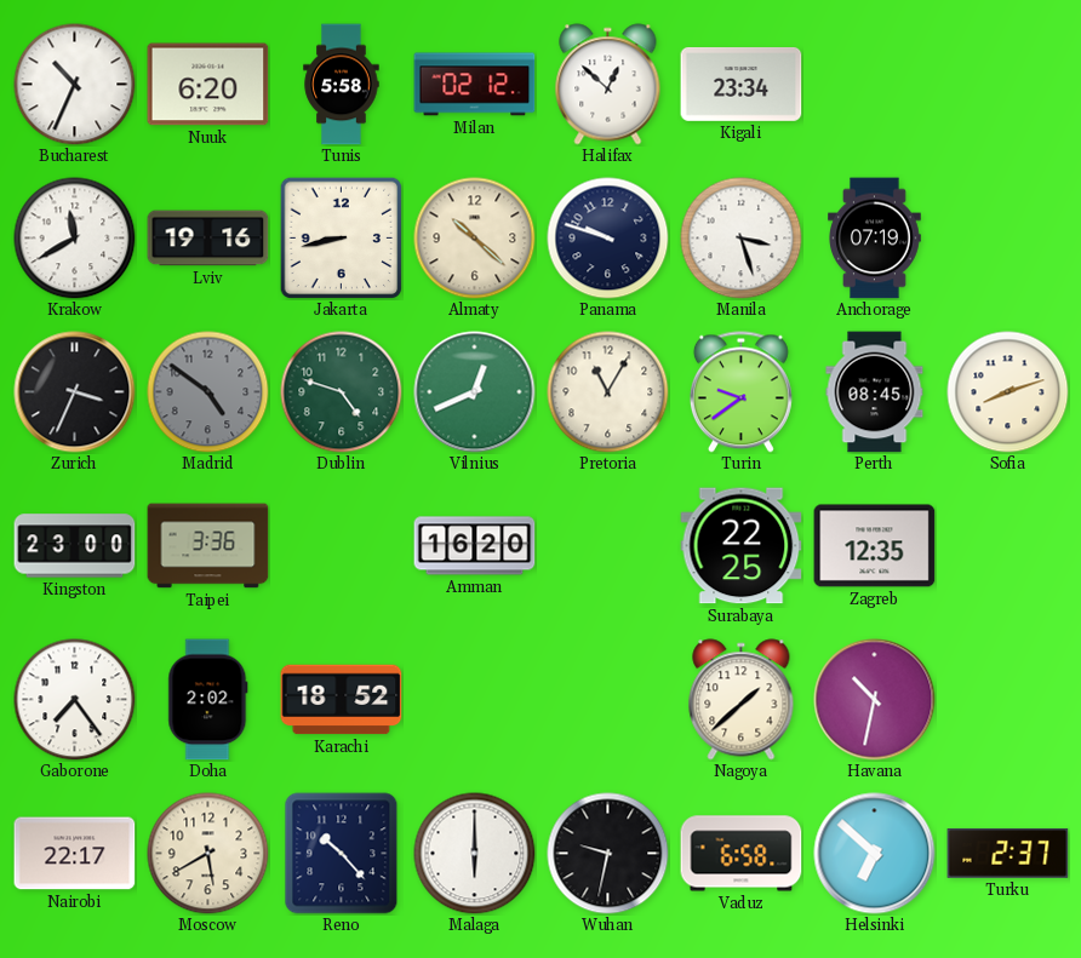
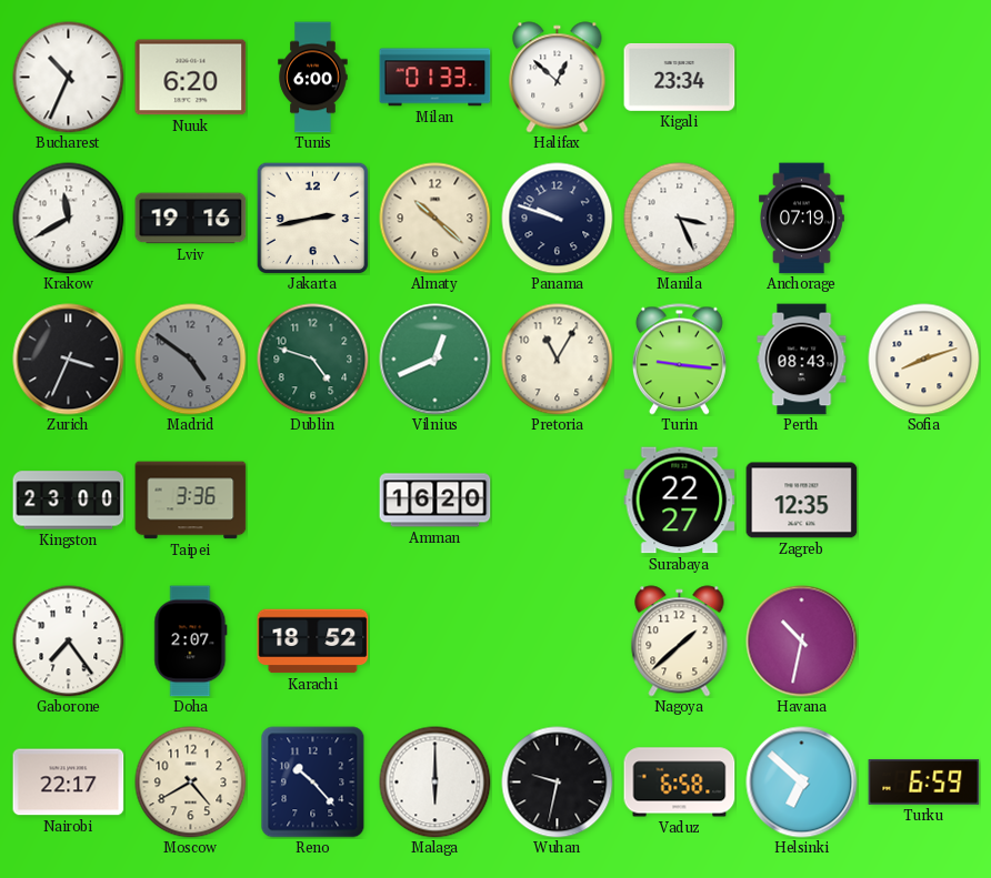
Tunis: 5:58 -> 6:00
Milan: 02:12 -> 01:33
Jakarta: 8:43 -> 2:43
Manila: 3:27 -> 3:26
Turin: 9:39 -> 9:16
Perth: 08:45 -> 08:43
Surabaya: 22:25 -> 22:27
Doha: 2:02 -> 2:07
Moscow: 5:40 -> 4:40
Turku: 2:37 -> 6:59
